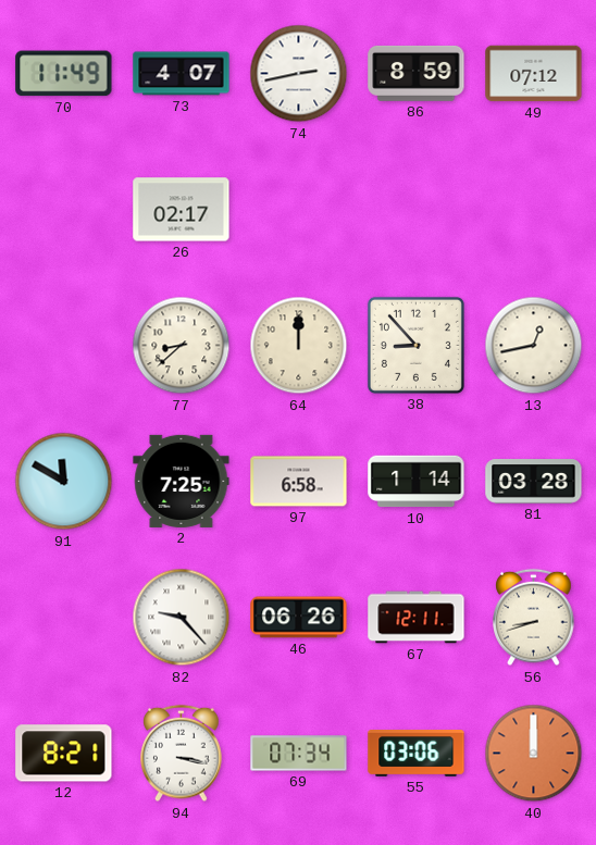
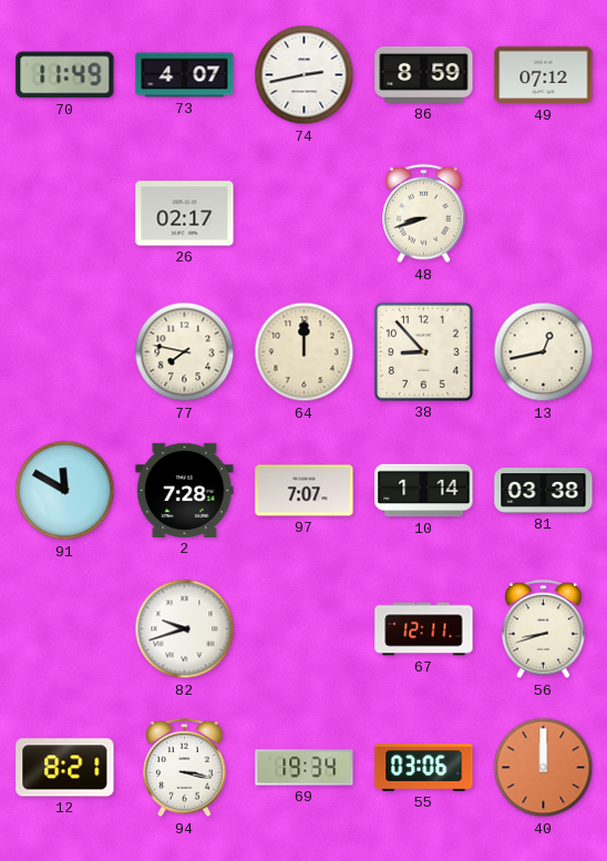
48: none -> 8:42
77: 8:38 -> 7:47
2: 7:25 -> 7:28
97: 6:58 -> 7:07
81: 03:28 -> 03:38
82: 9:23 -> 9:42
46: 06:26 -> none
69: 07:34 -> 19:34
